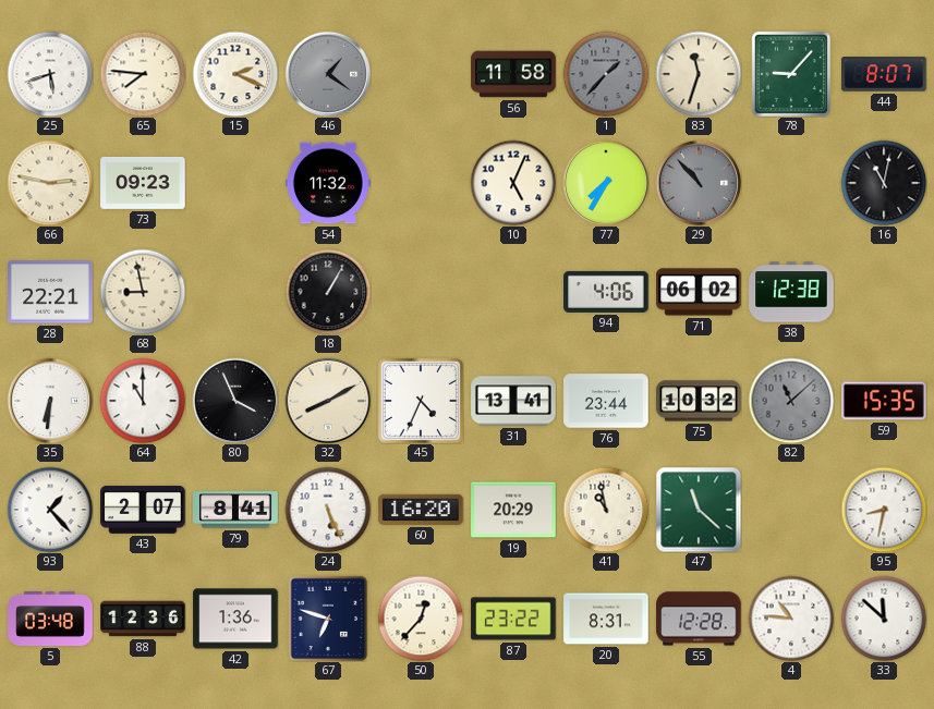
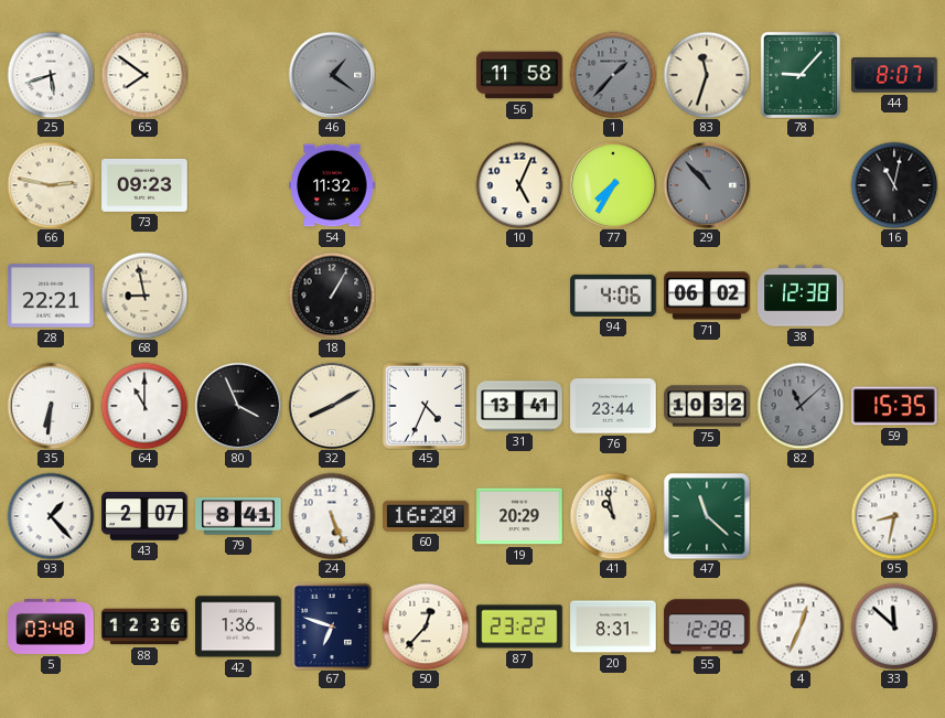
65: 7:46 -> 7:51
15: 2:19 -> none
4: 10:46 -> 12:34
